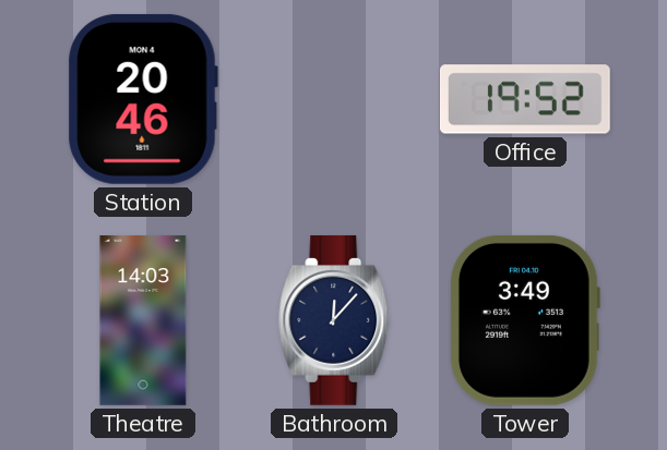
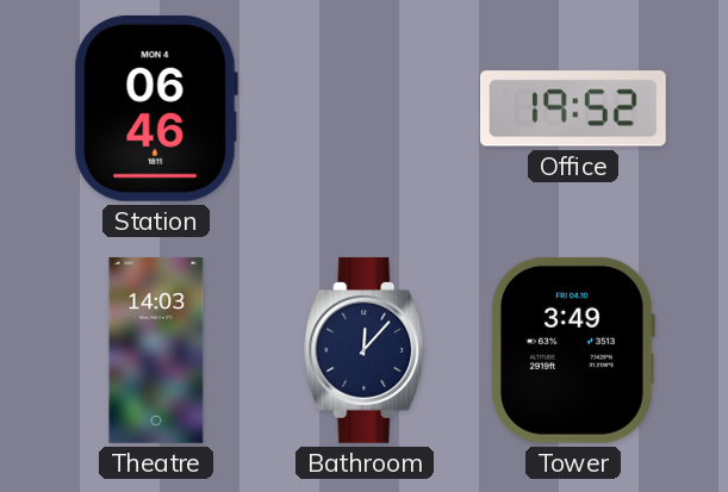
Station: 20:46 -> 06:46
